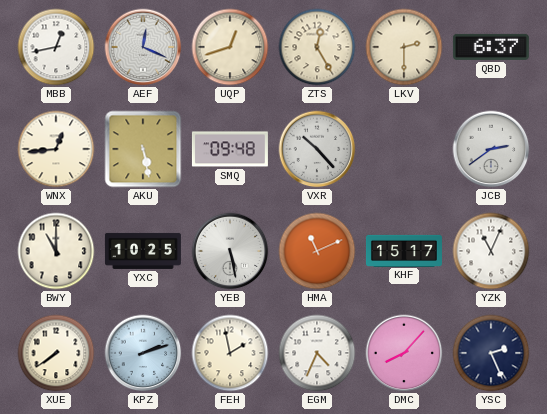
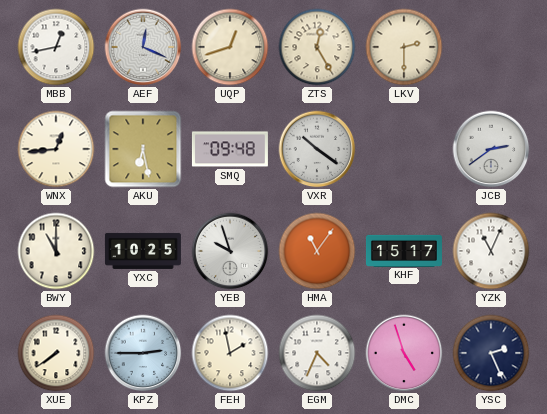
QBD: 6:37 -> none
AKU: 5:28 -> 6:28
VXR: 10:23 -> 10:21
YEB: 5:28 -> 9:57
HMA: 11:11 -> 11:06
KPZ: 2:12 -> 2:45
DMC: 8:07 -> 4:57
